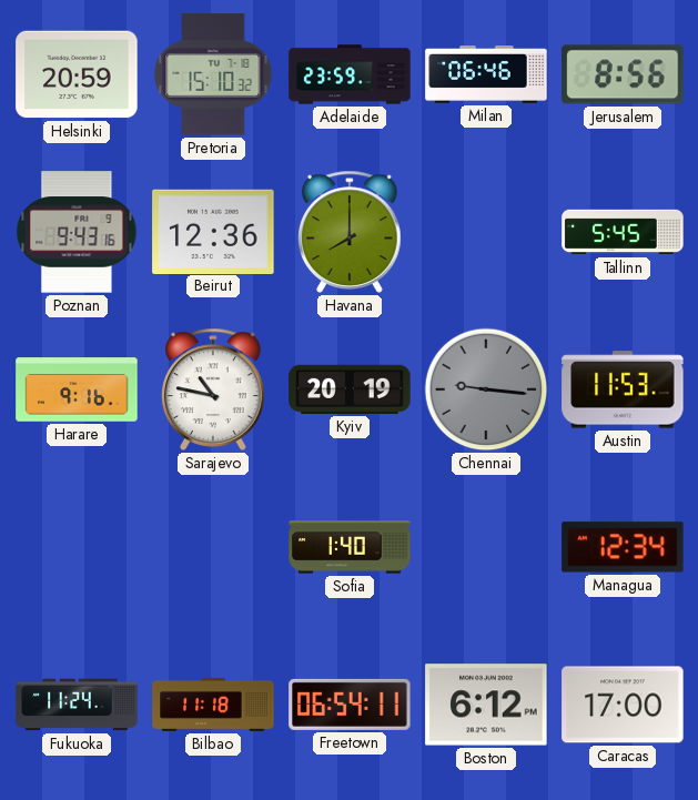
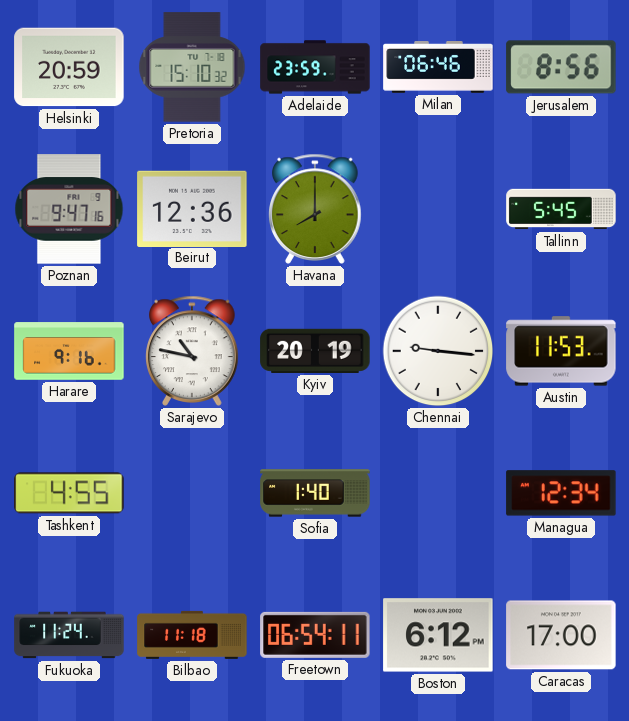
Poznan: 9:43 -> 9:47
Chennai dial: grey -> white
Tashkent: none -> 4:55
